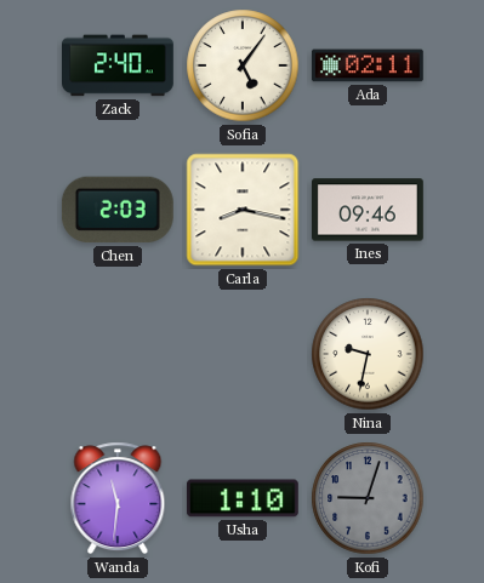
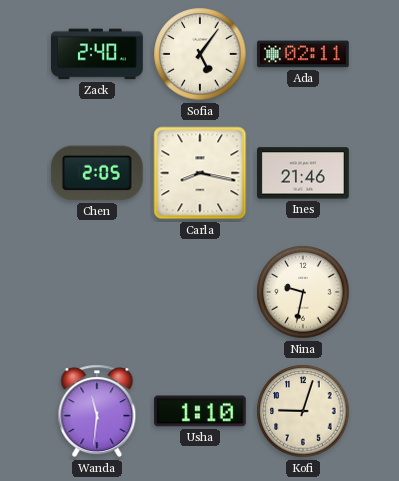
Chen: 2:03 -> 2:05
Ines: 09:46 -> 21:46
Kofi dial: grey -> cream
